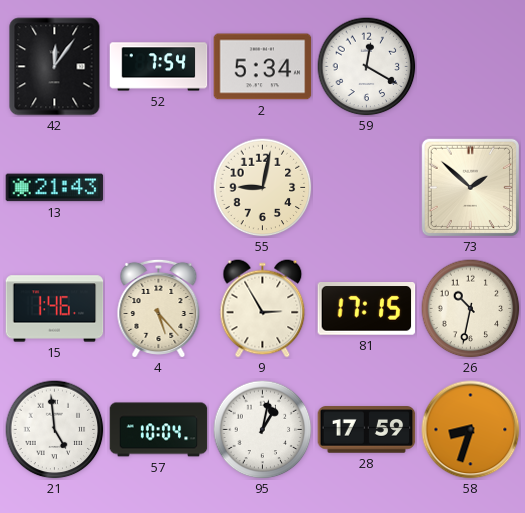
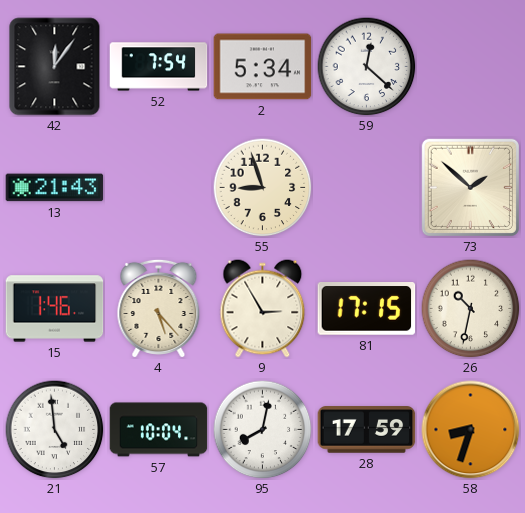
59: 12:20 -> 12:22
55: 9:02 -> 8:57
95: 1:02 -> 8:02
